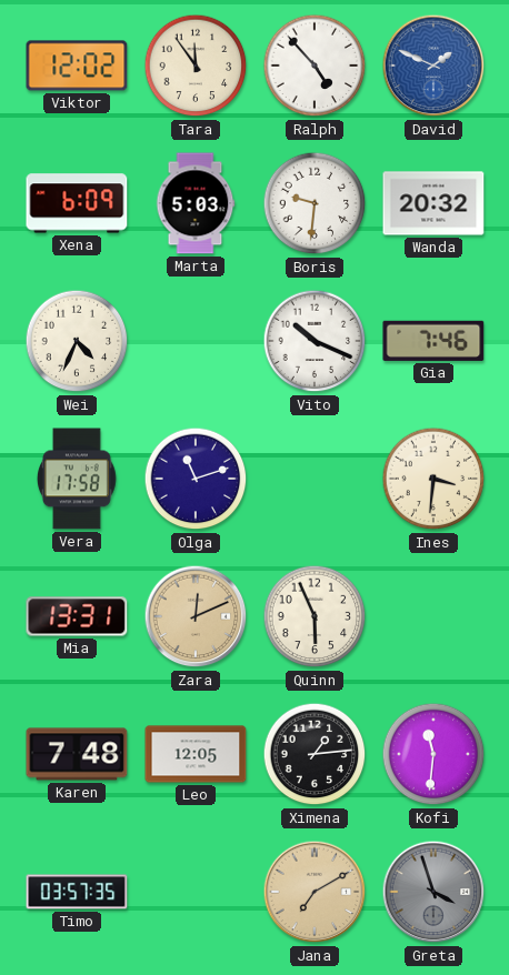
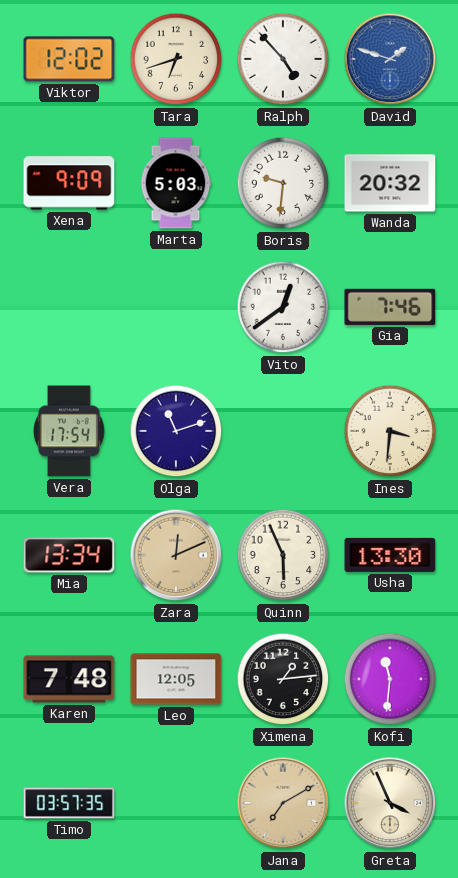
Tara: 11:54 -> 6:42
David: 1:49 -> 1:48
Xena: 6:09 -> 9:09
Wei: 4:34 -> none
Vito: 10:19 -> 12:39
Vera: 17:58 -> 17:54
Mia: 13:31 -> 13:34
Usha: none -> 13:30
Greta: 3:57 -> 3:56
Greta dial: grey -> cream
